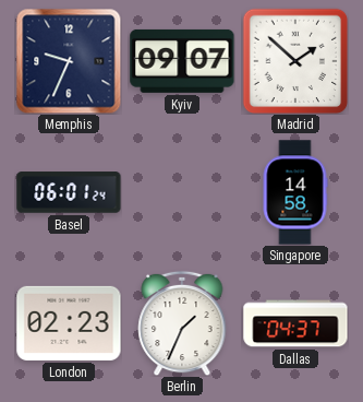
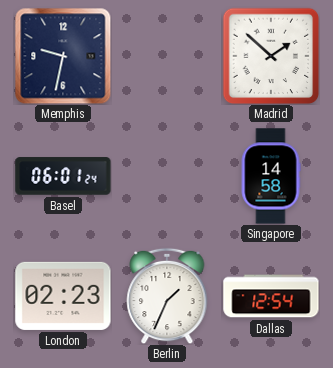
Memphis: 9:34 -> 9:32
Kyiv: 09:07 -> none
Dallas: 04:37 -> 12:54
